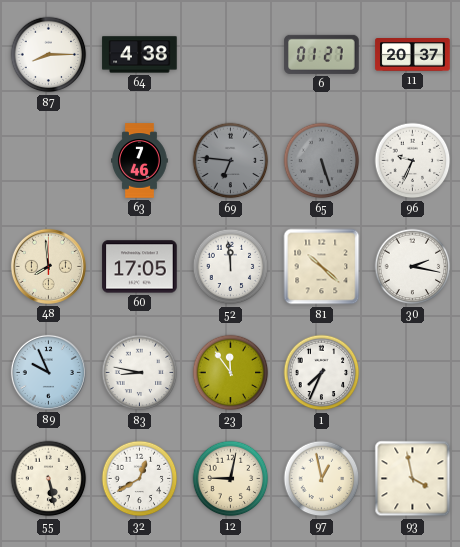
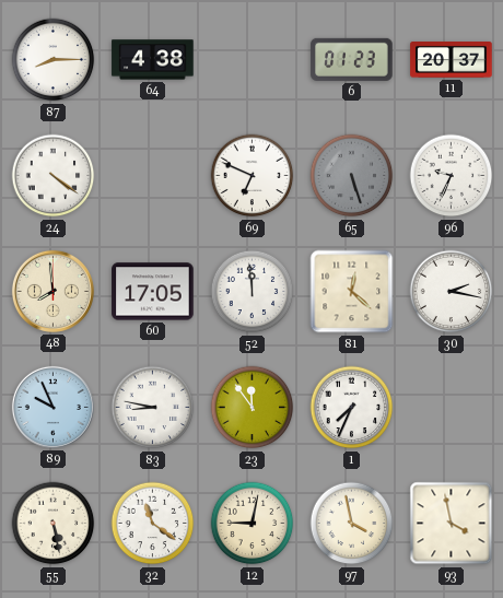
6: 01:27 -> 01:23
24: none -> 4:21
63: 7:46 -> none
69: 6:46 -> 6:49
69 dial: grey -> white
81: 10:22 -> 12:22
32: 12:40 -> 11:21
97: 12:58 -> 3:58
